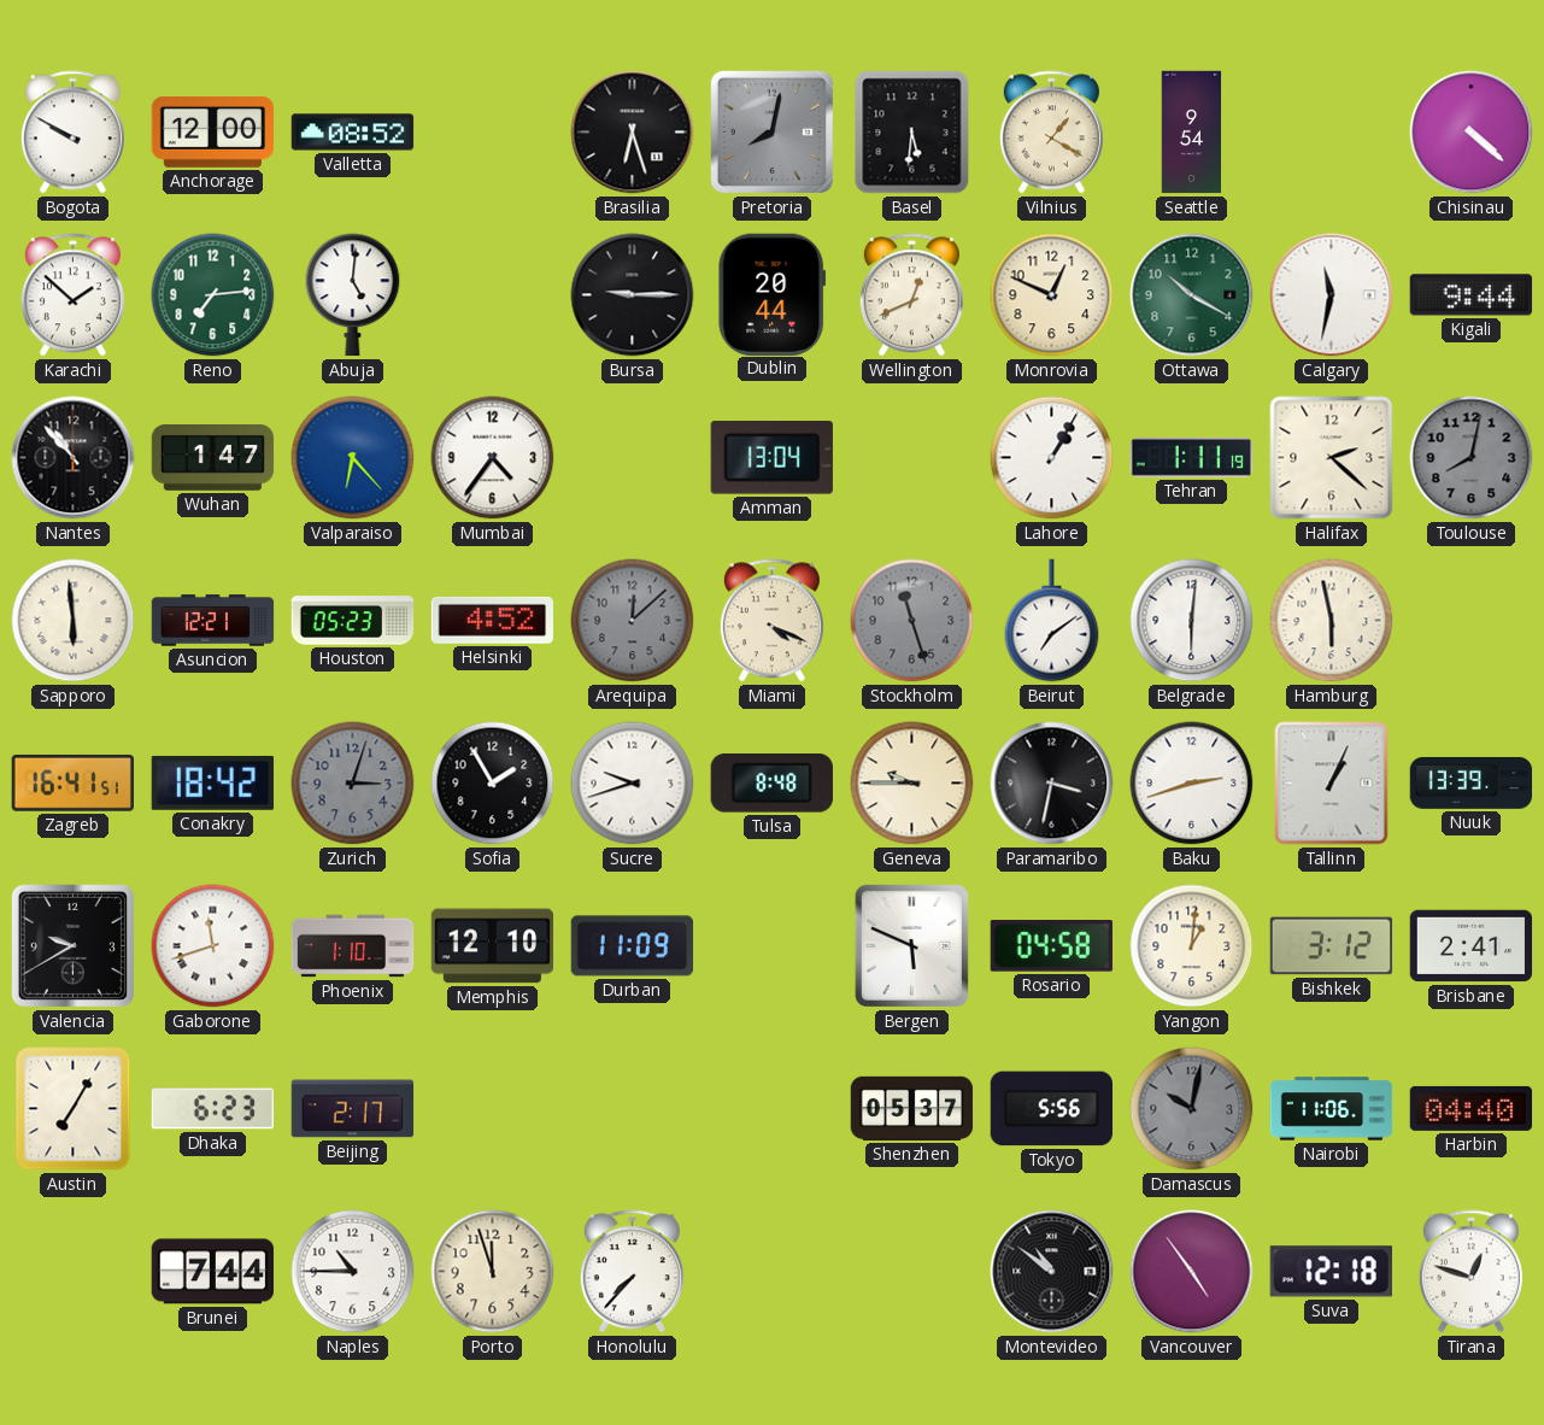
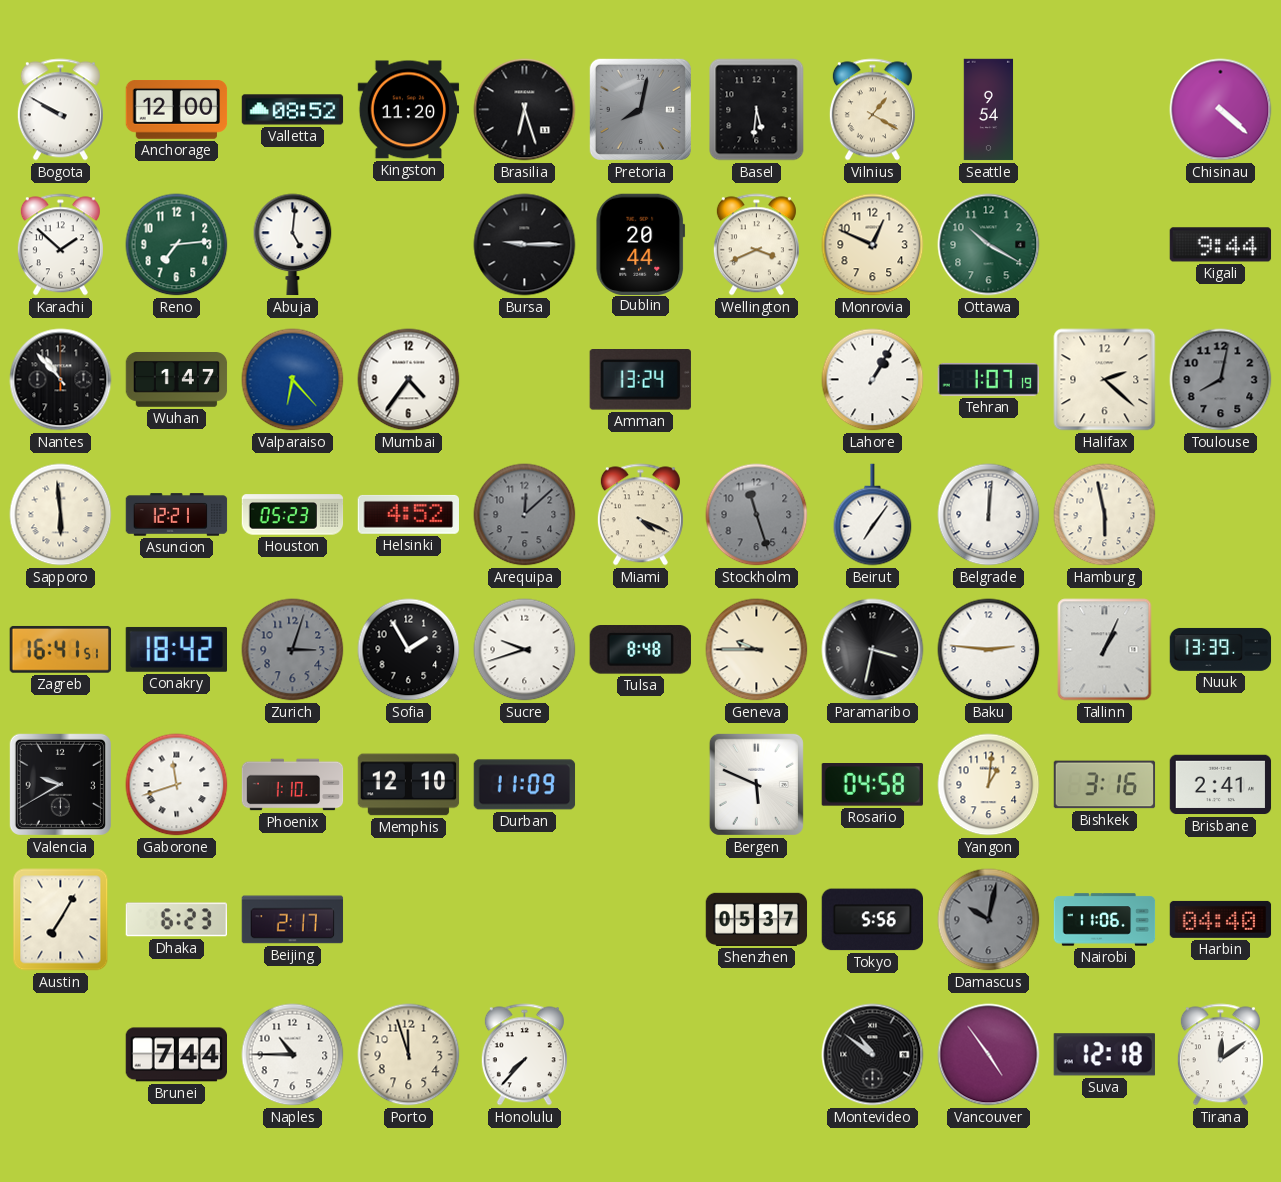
Kingston: none -> 11:20
Wellington: 12:41 -> 3:41
Calgary: 11:32 -> none
Amman: 13:04 -> 13:24
Tehran: 1:11 -> 1:07
Beirut: 7:09 -> 7:06
Belgrade: 6:01 -> 12:01
Baku: 2:42 -> 2:46
Bishkek: 3:12 -> 3:16
Tirana: 12:48 -> 12:09
